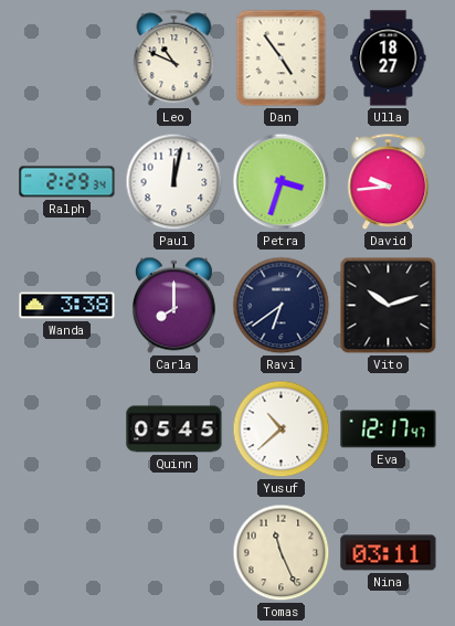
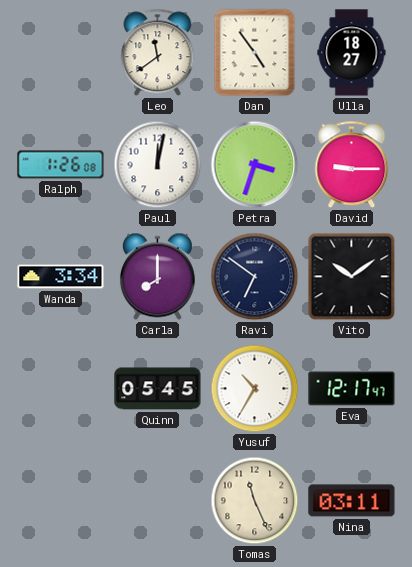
Leo: 10:49 -> 11:39
Ralph: 2:29 -> 1:26
David: 9:44 -> 9:15
Wanda: 3:38 -> 3:34
Ravi: 6:39 -> 6:51
Vito: 10:12 -> 10:09
Yusuf: 10:38 -> 10:35
